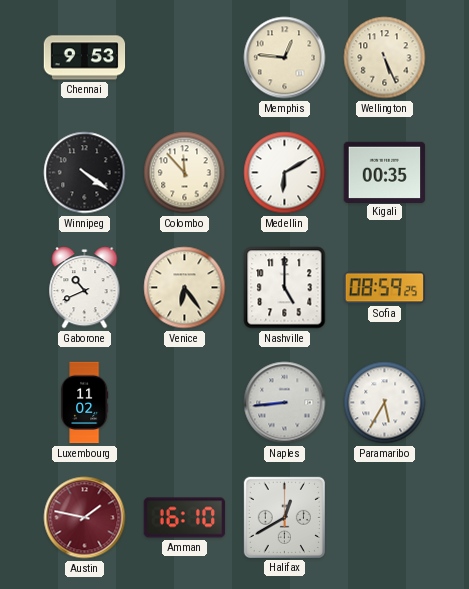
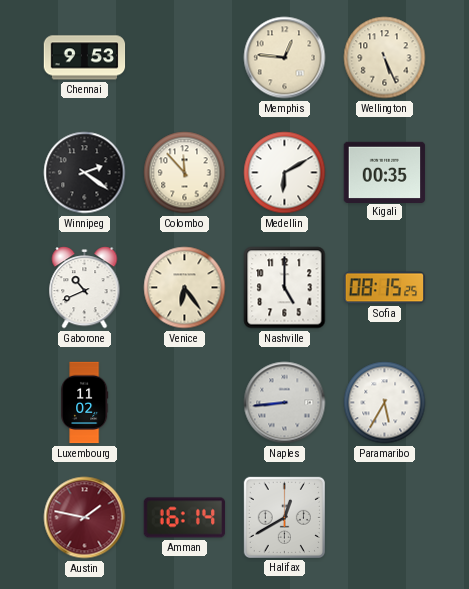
Winnipeg: 4:21 -> 2:21
Sofia: 08:59 -> 08:15
Amman: 16:10 -> 16:14
